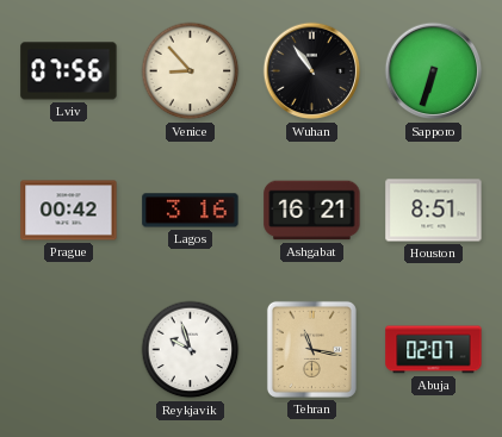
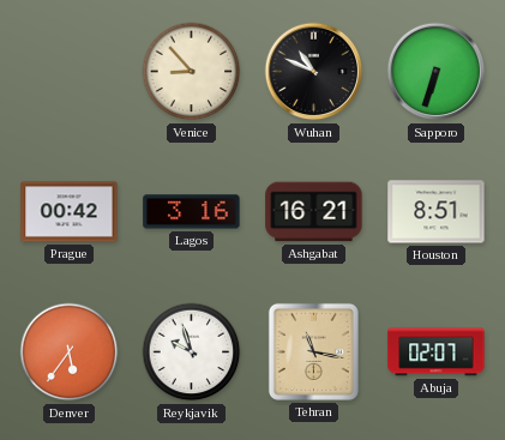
Lviv: 07:56 -> none
Wuhan: 10:54 -> 10:49
Denver: none -> 5:36
